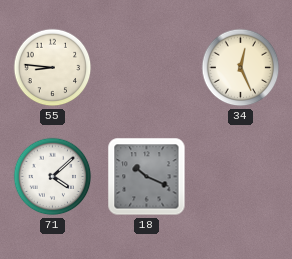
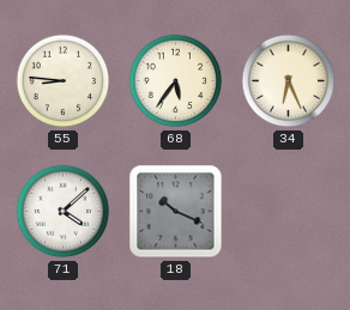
68: none -> 5:36
34: 12:26 -> 6:26
